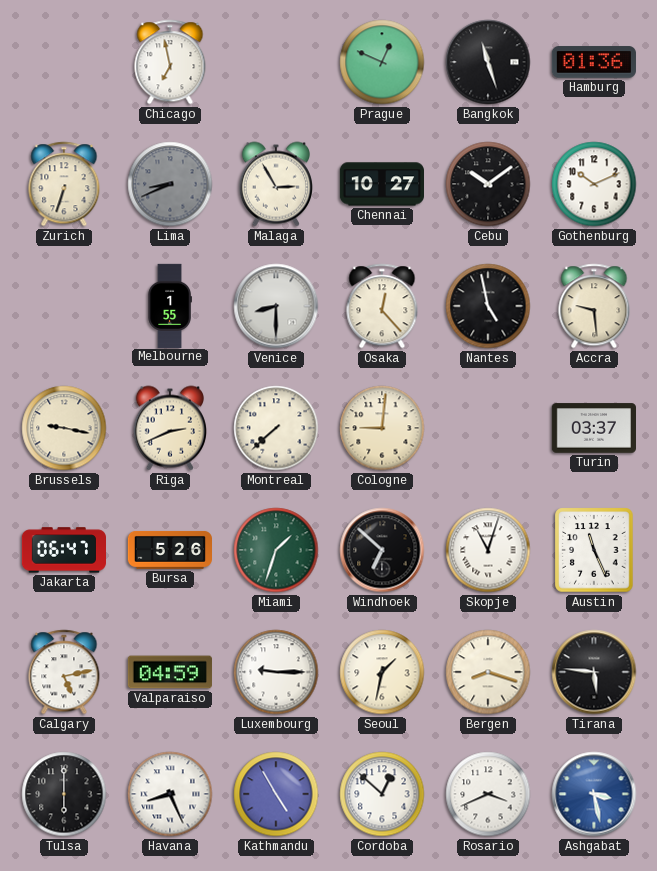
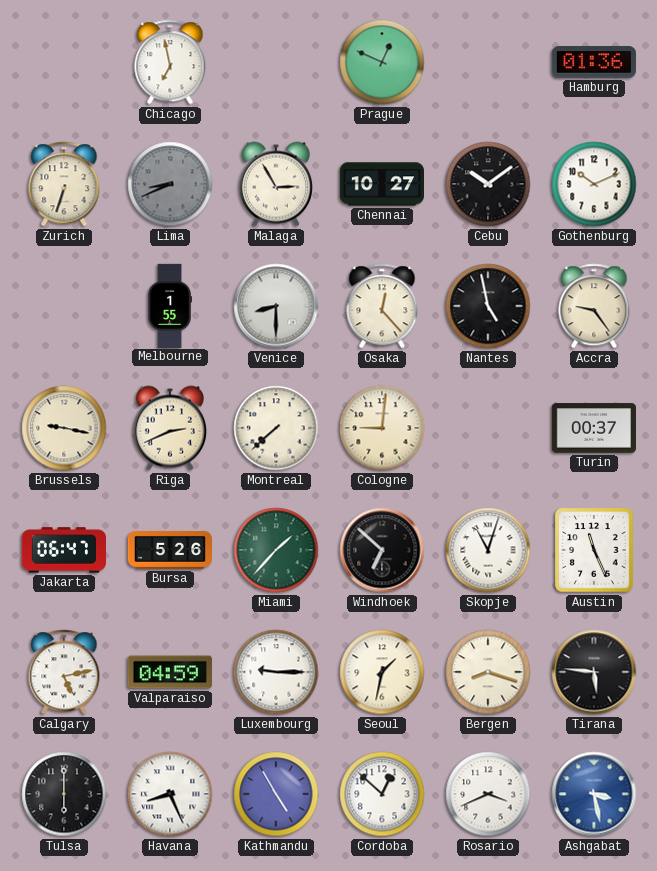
Bangkok: 11:27 -> none
Accra: 9:29 -> 9:24
Turin: 03:37 -> 00:37
Miami: 1:33 -> 1:37
